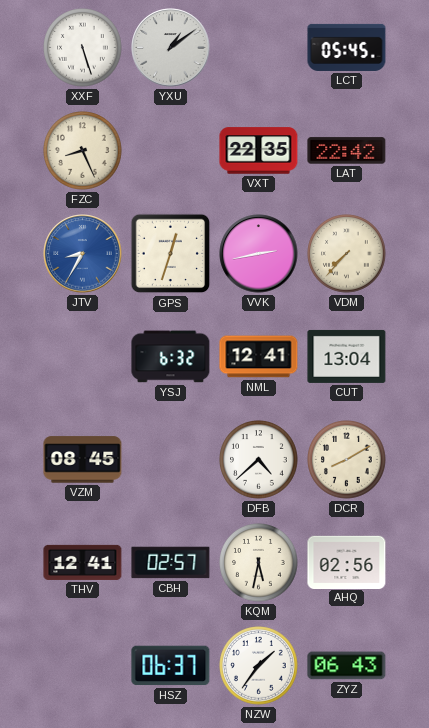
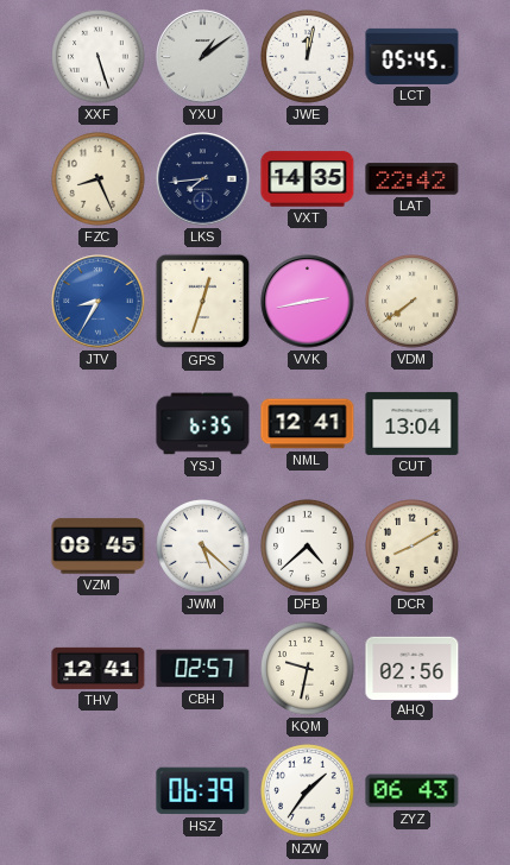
JWE: none -> 12:02
LKS: none -> 7:44
VXT: 22:35 -> 14:35
VDM: 7:37 -> 7:39
YSJ: 6:32 -> 6:35
JWM: none -> 5:22
KQM: 5:32 -> 9:32
HSZ: 06:37 -> 06:39
